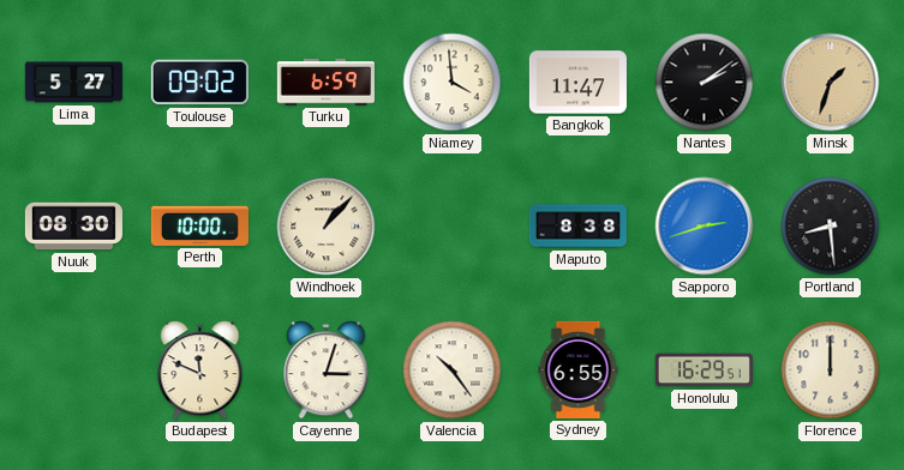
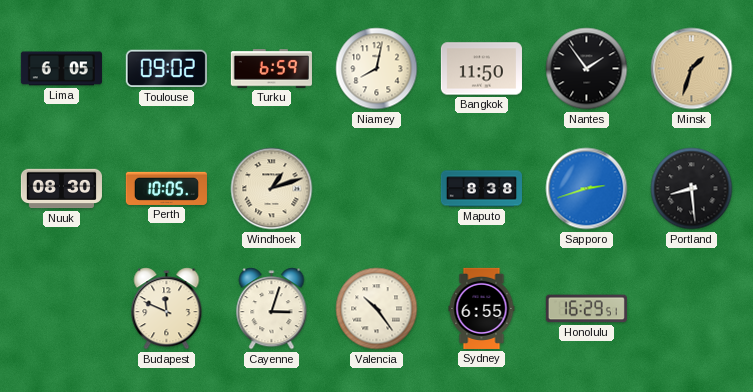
Lima: 5:27 -> 6:05
Niamey: 3:59 -> 8:02
Bangkok: 11:47 -> 11:50
Nantes: 2:09 -> 1:54
Perth: 10:00 -> 10:05
Windhoek: 1:07 -> 1:12
Florence: 12:00 -> none
